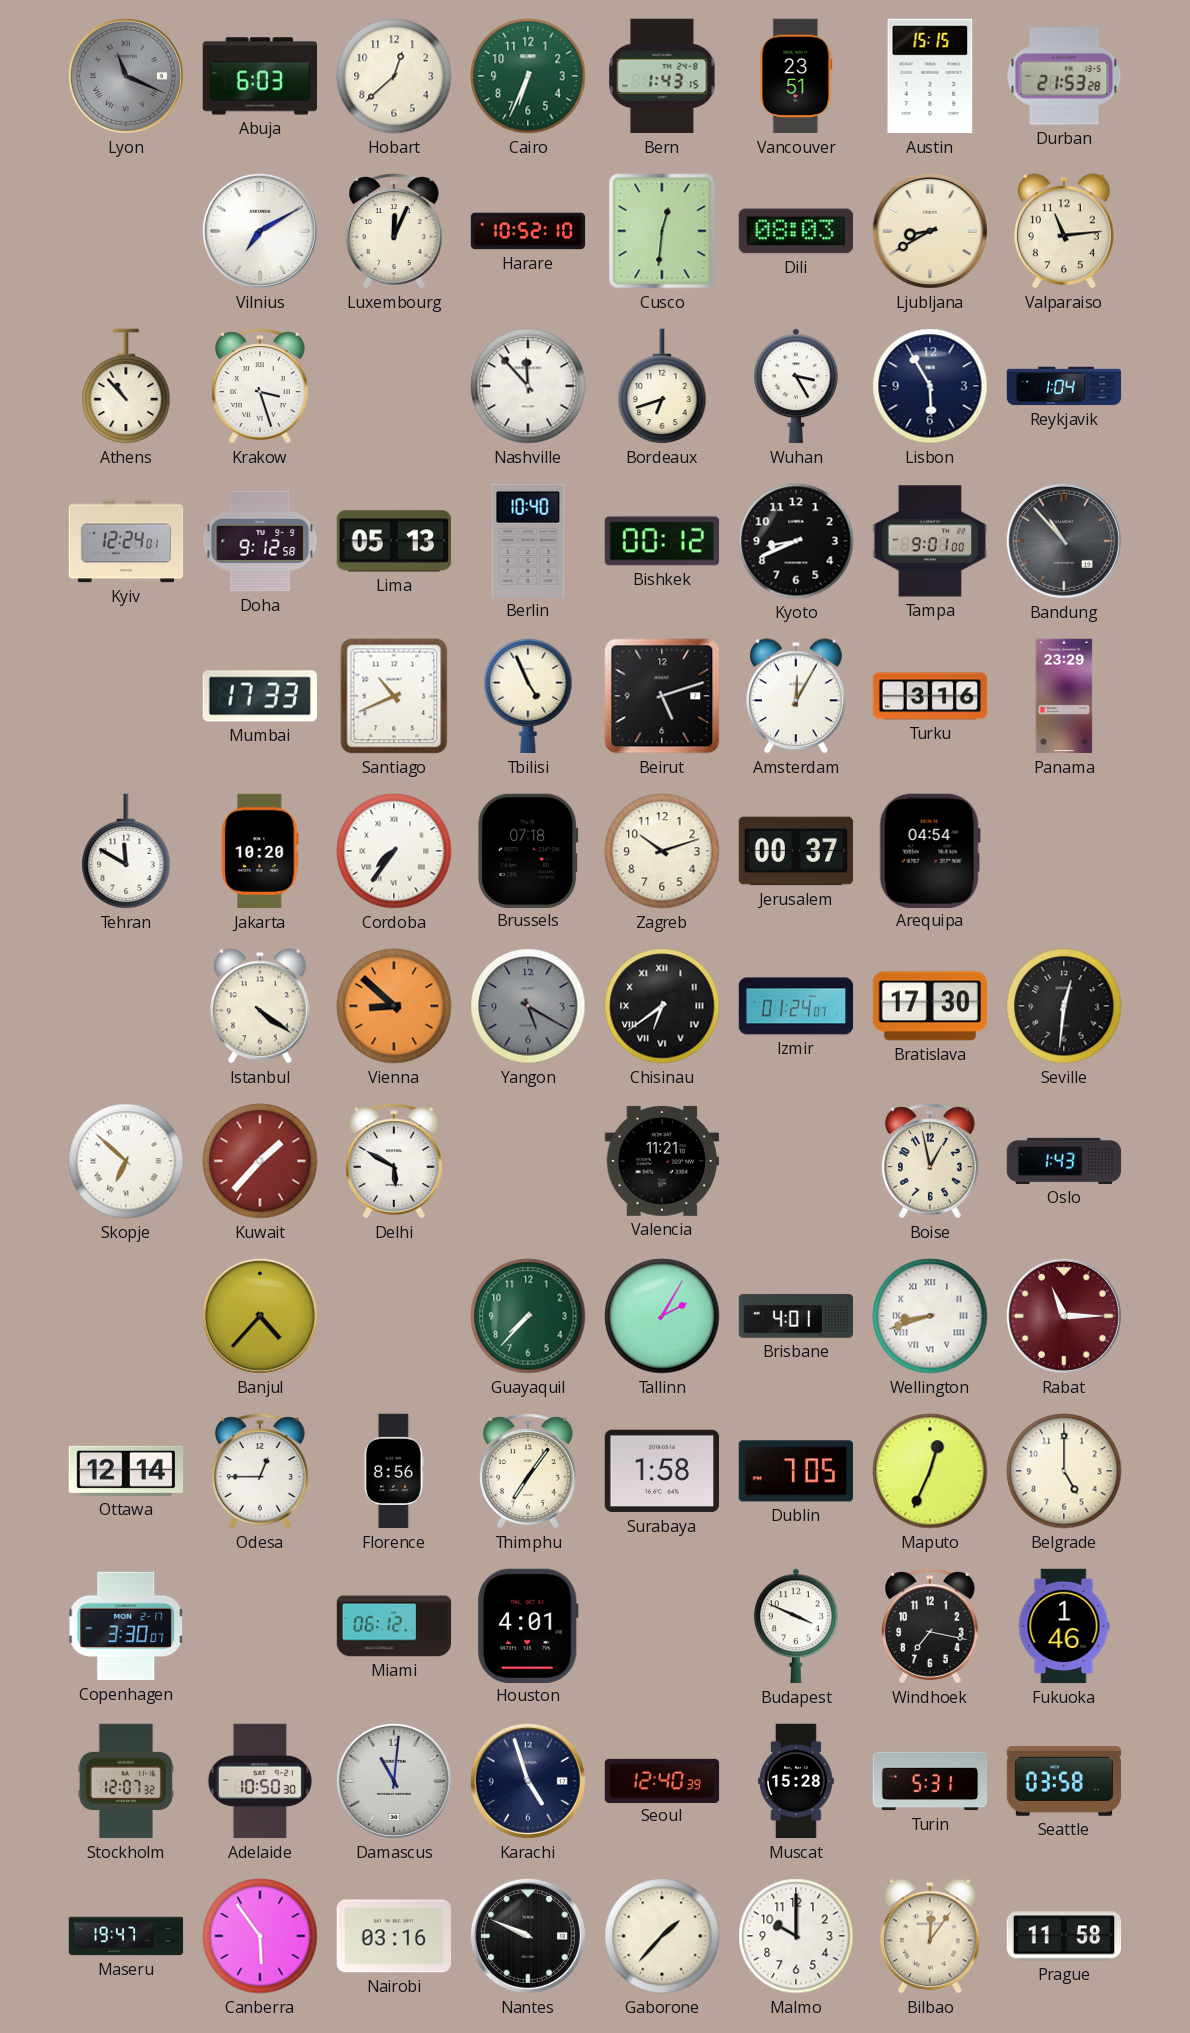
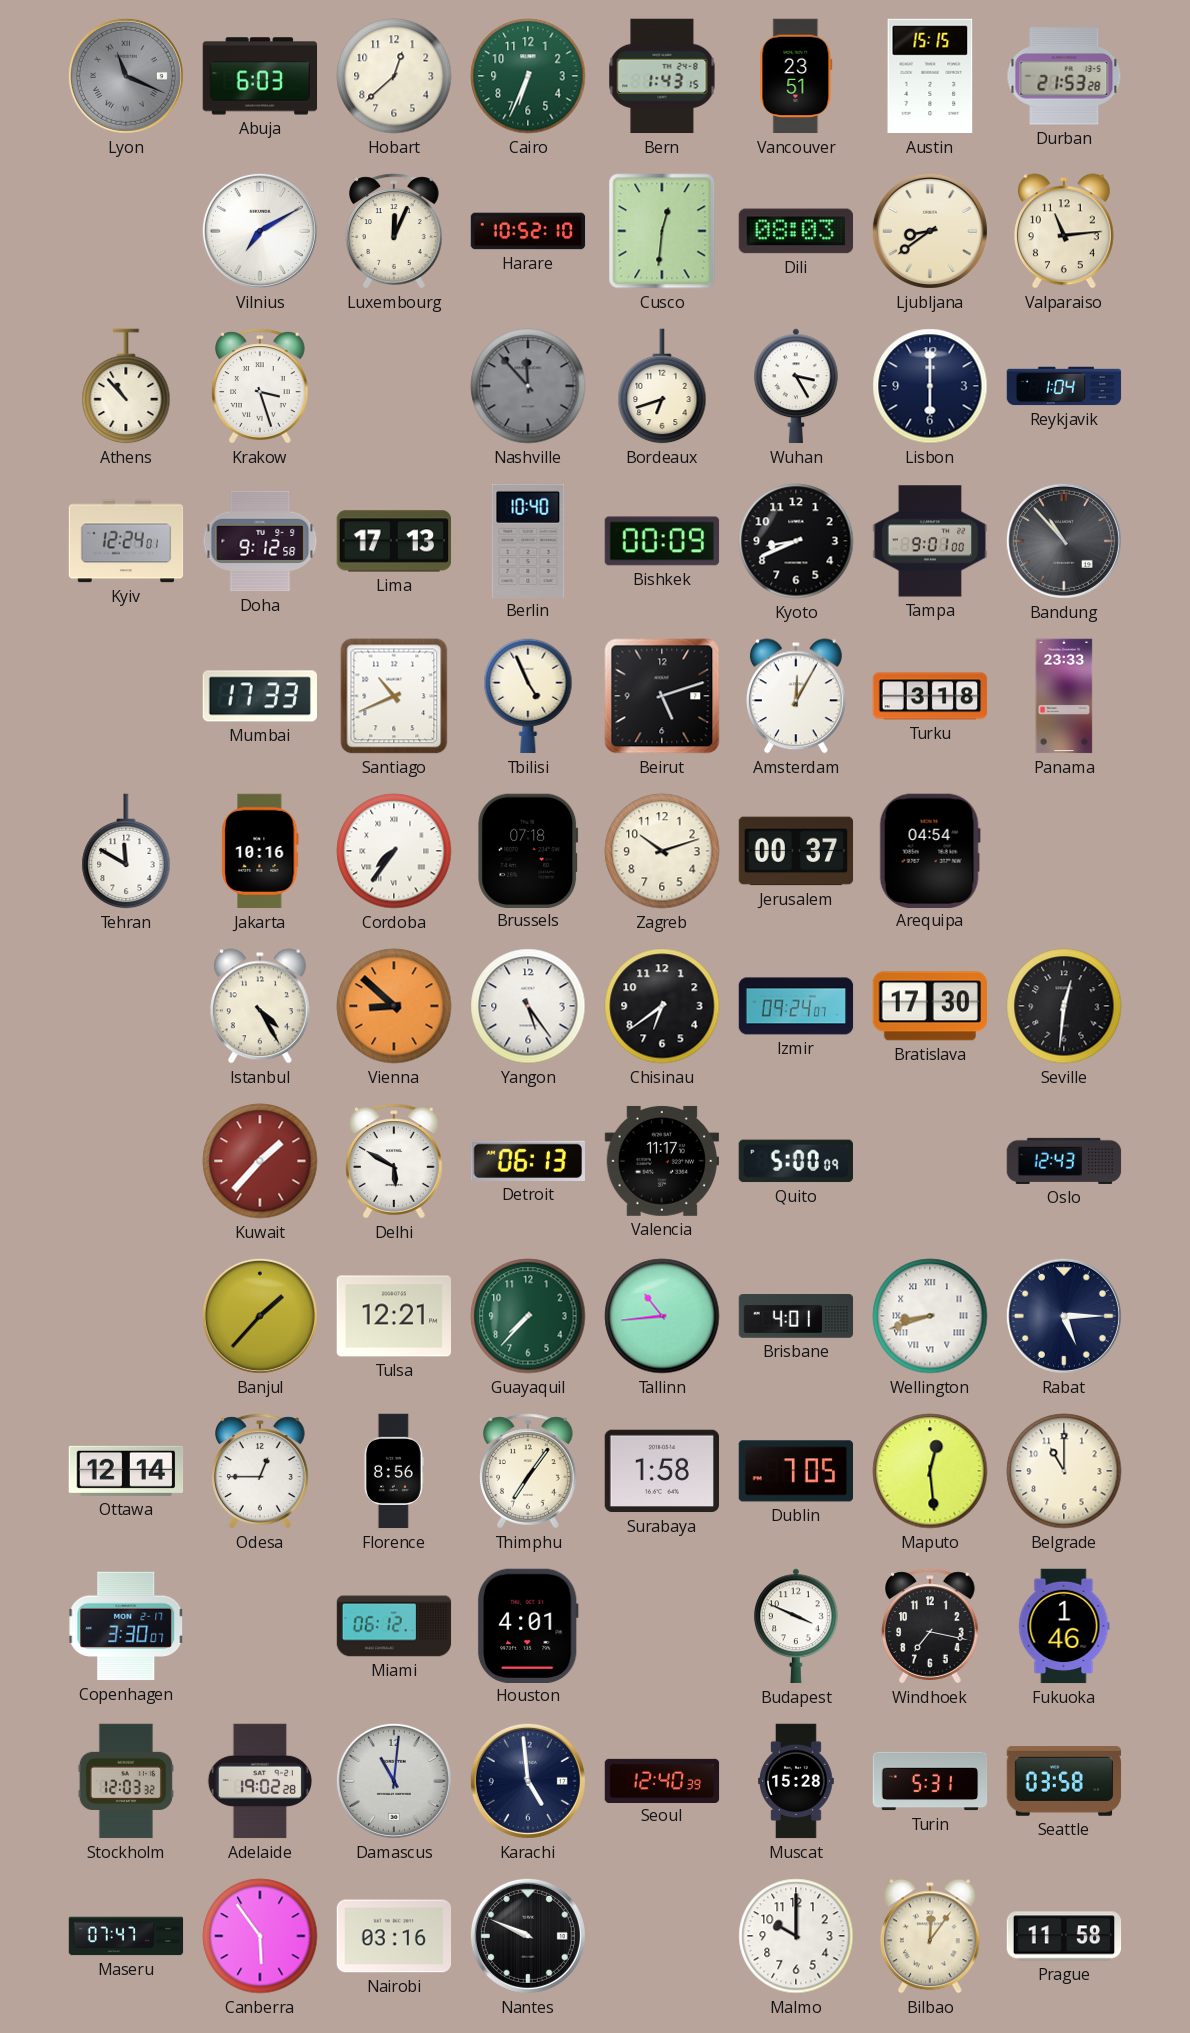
Ljubljana: 8:40 -> 8:39
Nashville dial: white -> grey
Lisbon: 5:55 -> 6:00
Lima: 05:13 -> 17:13
Bishkek: 00:12 -> 00:09
Turku: 3:16 -> 3:18
Panama: 23:29 -> 23:33
Jakarta: 10:20 -> 10:16
Istanbul: 4:21 -> 4:25
Yangon: 5:20 -> 5:24
Yangon dial: grey -> white
Chisinau numerals: Roman -> Arabic
Izmir: 01:24 -> 09:24
Skopje: 6:52 -> none
Detroit: none -> 06:13
Valencia: 11:21 -> 11:17
Quito: none -> 5:00
Boise: 12:58 -> none
Oslo: 1:43 -> 12:43
Banjul: 4:37 -> 1:37
Tulsa: none -> 12:21
Tallinn: 2:05 -> 10:44
Rabat: 11:15 -> 5:15
Rabat dial: burgundy -> navy
Maputo: 12:34 -> 12:29
Belgrade: 5:00 -> 11:00
Stockholm: 12:07 -> 12:03
Adelaide: 10:50 -> 19:02
Karachi: 4:57 -> 4:59
Maseru: 19:47 -> 07:47
Gaborone: 1:37 -> none
